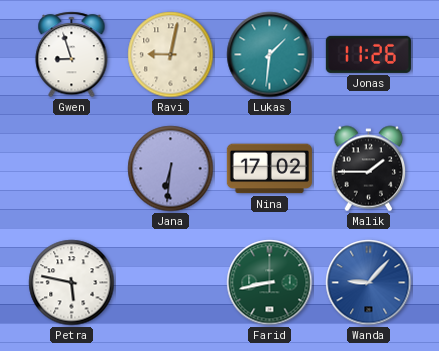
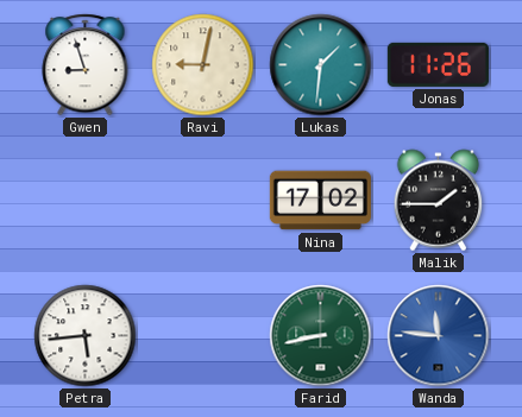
Jana: 6:31 -> none
Petra: 5:47 -> 5:44
Wanda: 9:07 -> 11:46
